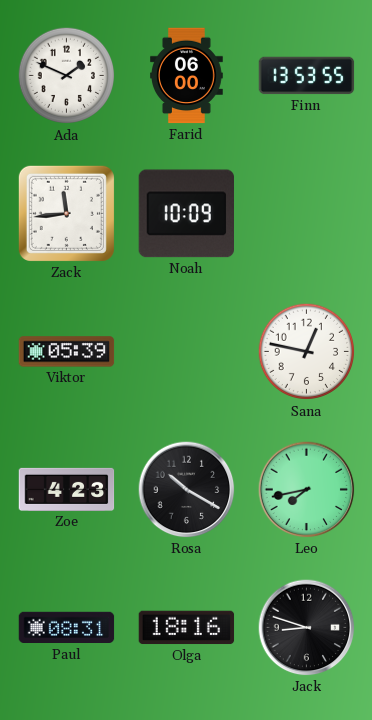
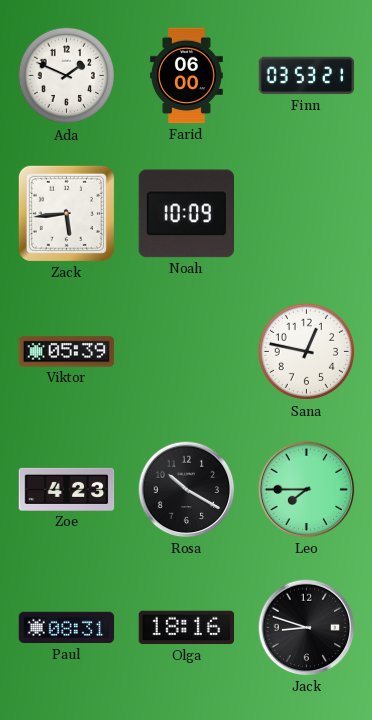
Finn: 13:53 -> 03:53
Zack: 11:44 -> 5:44
Leo: 7:43 -> 7:45
